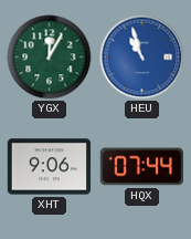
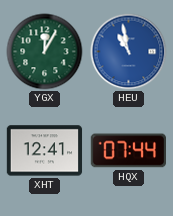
HEU: 10:57 -> 10:58
XHT: 9:06 -> 12:41
